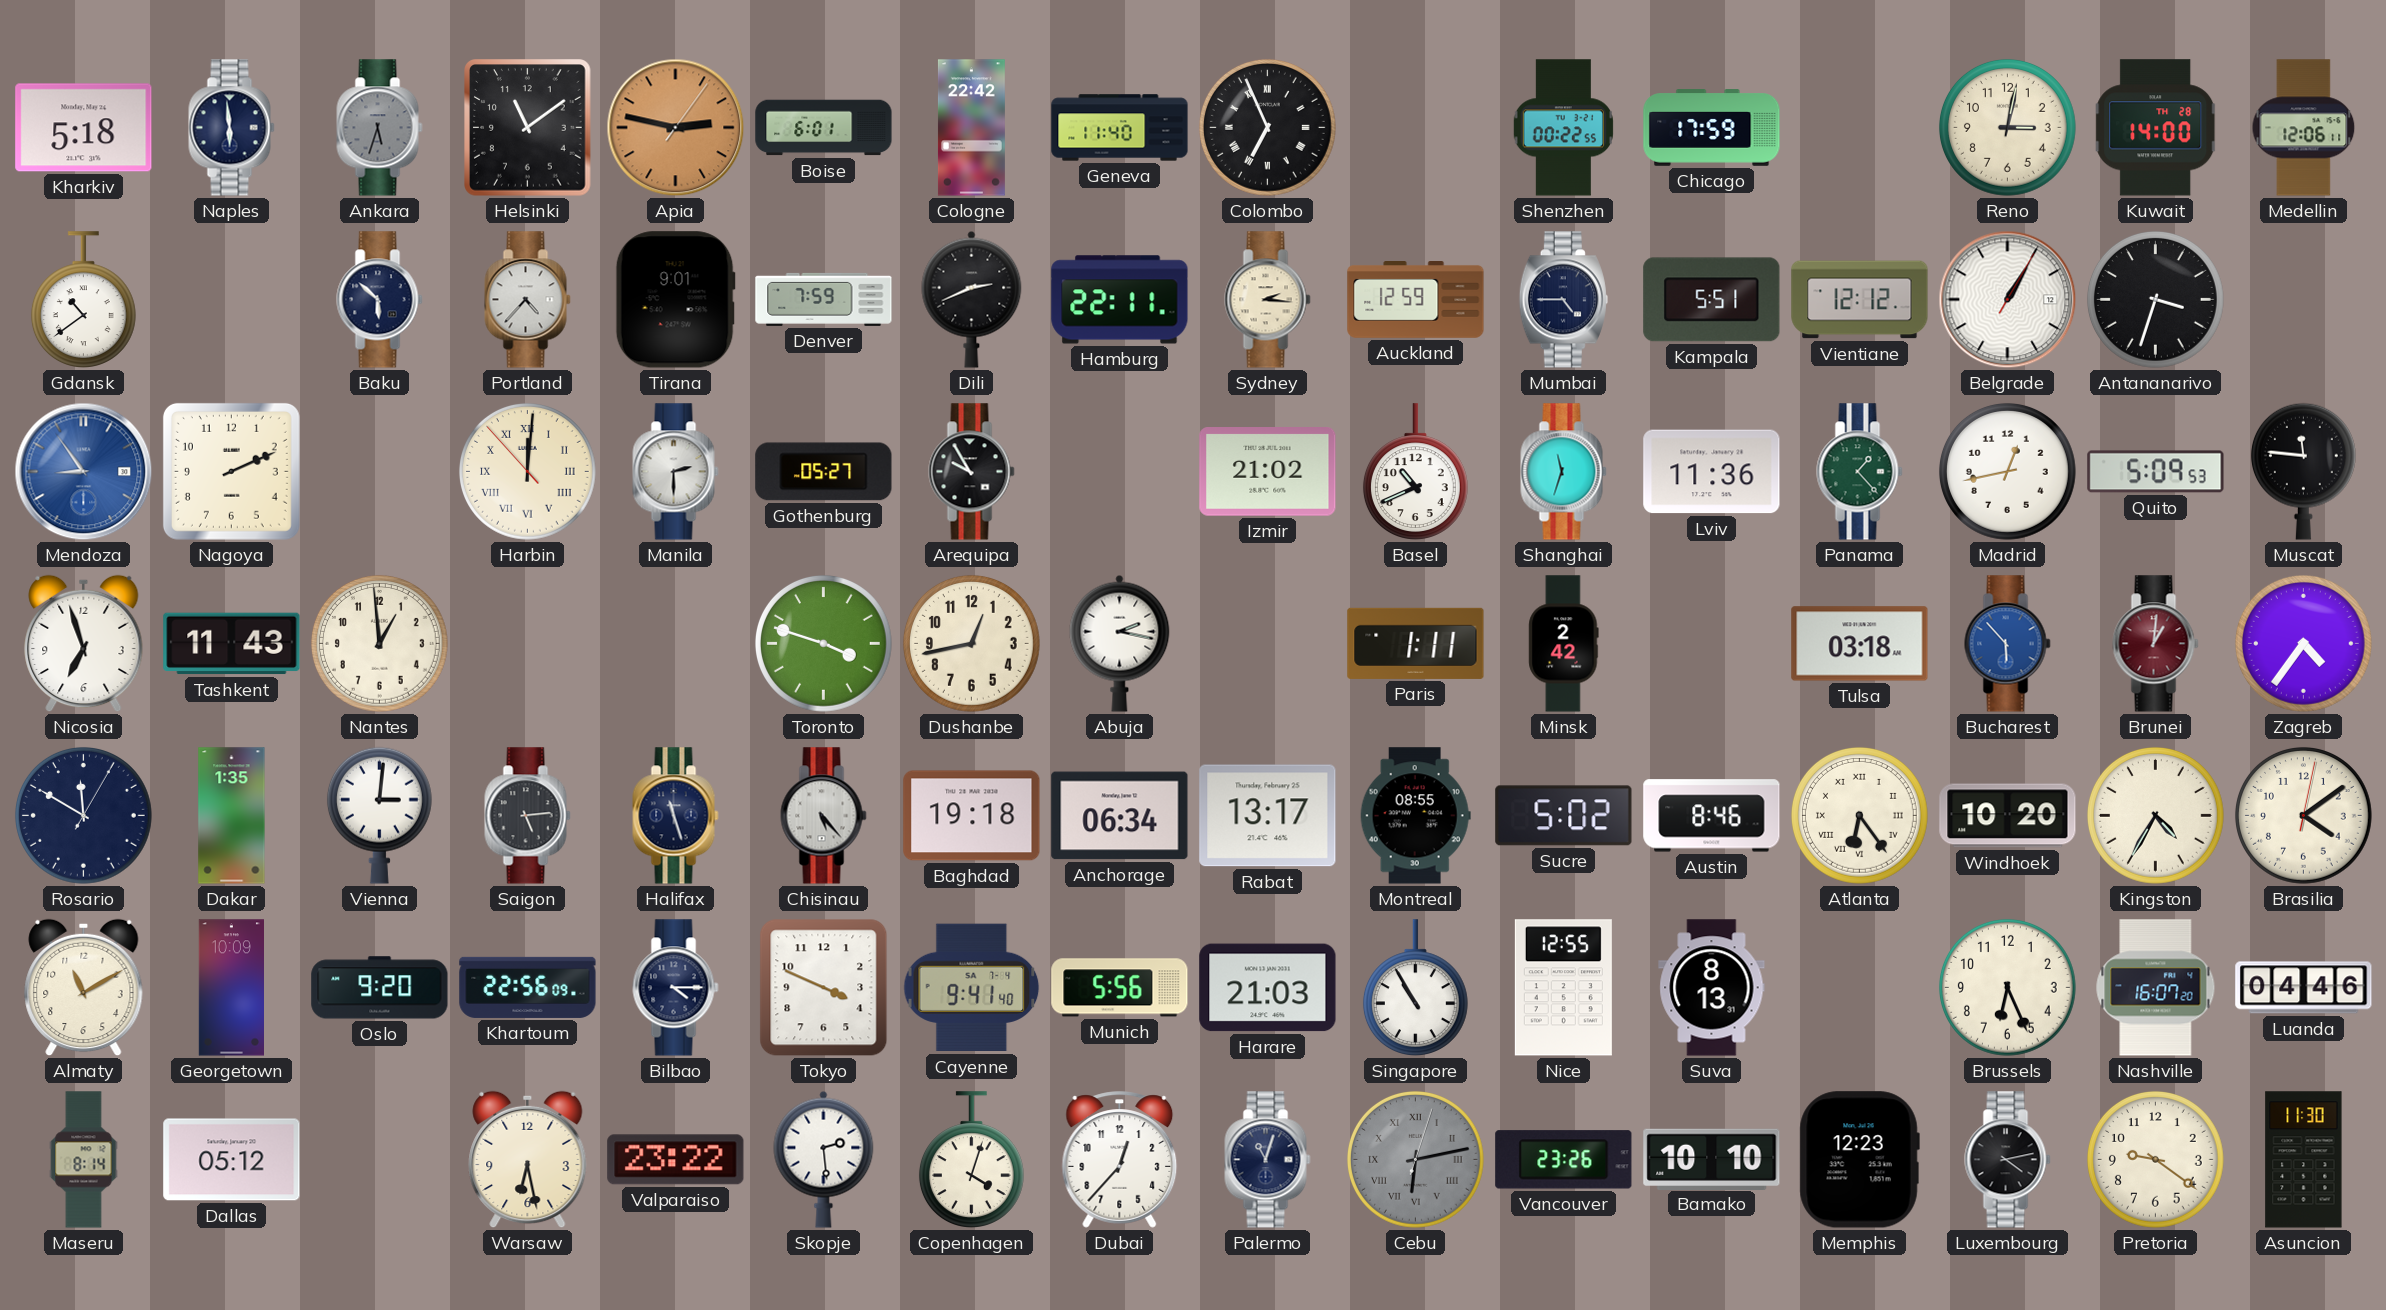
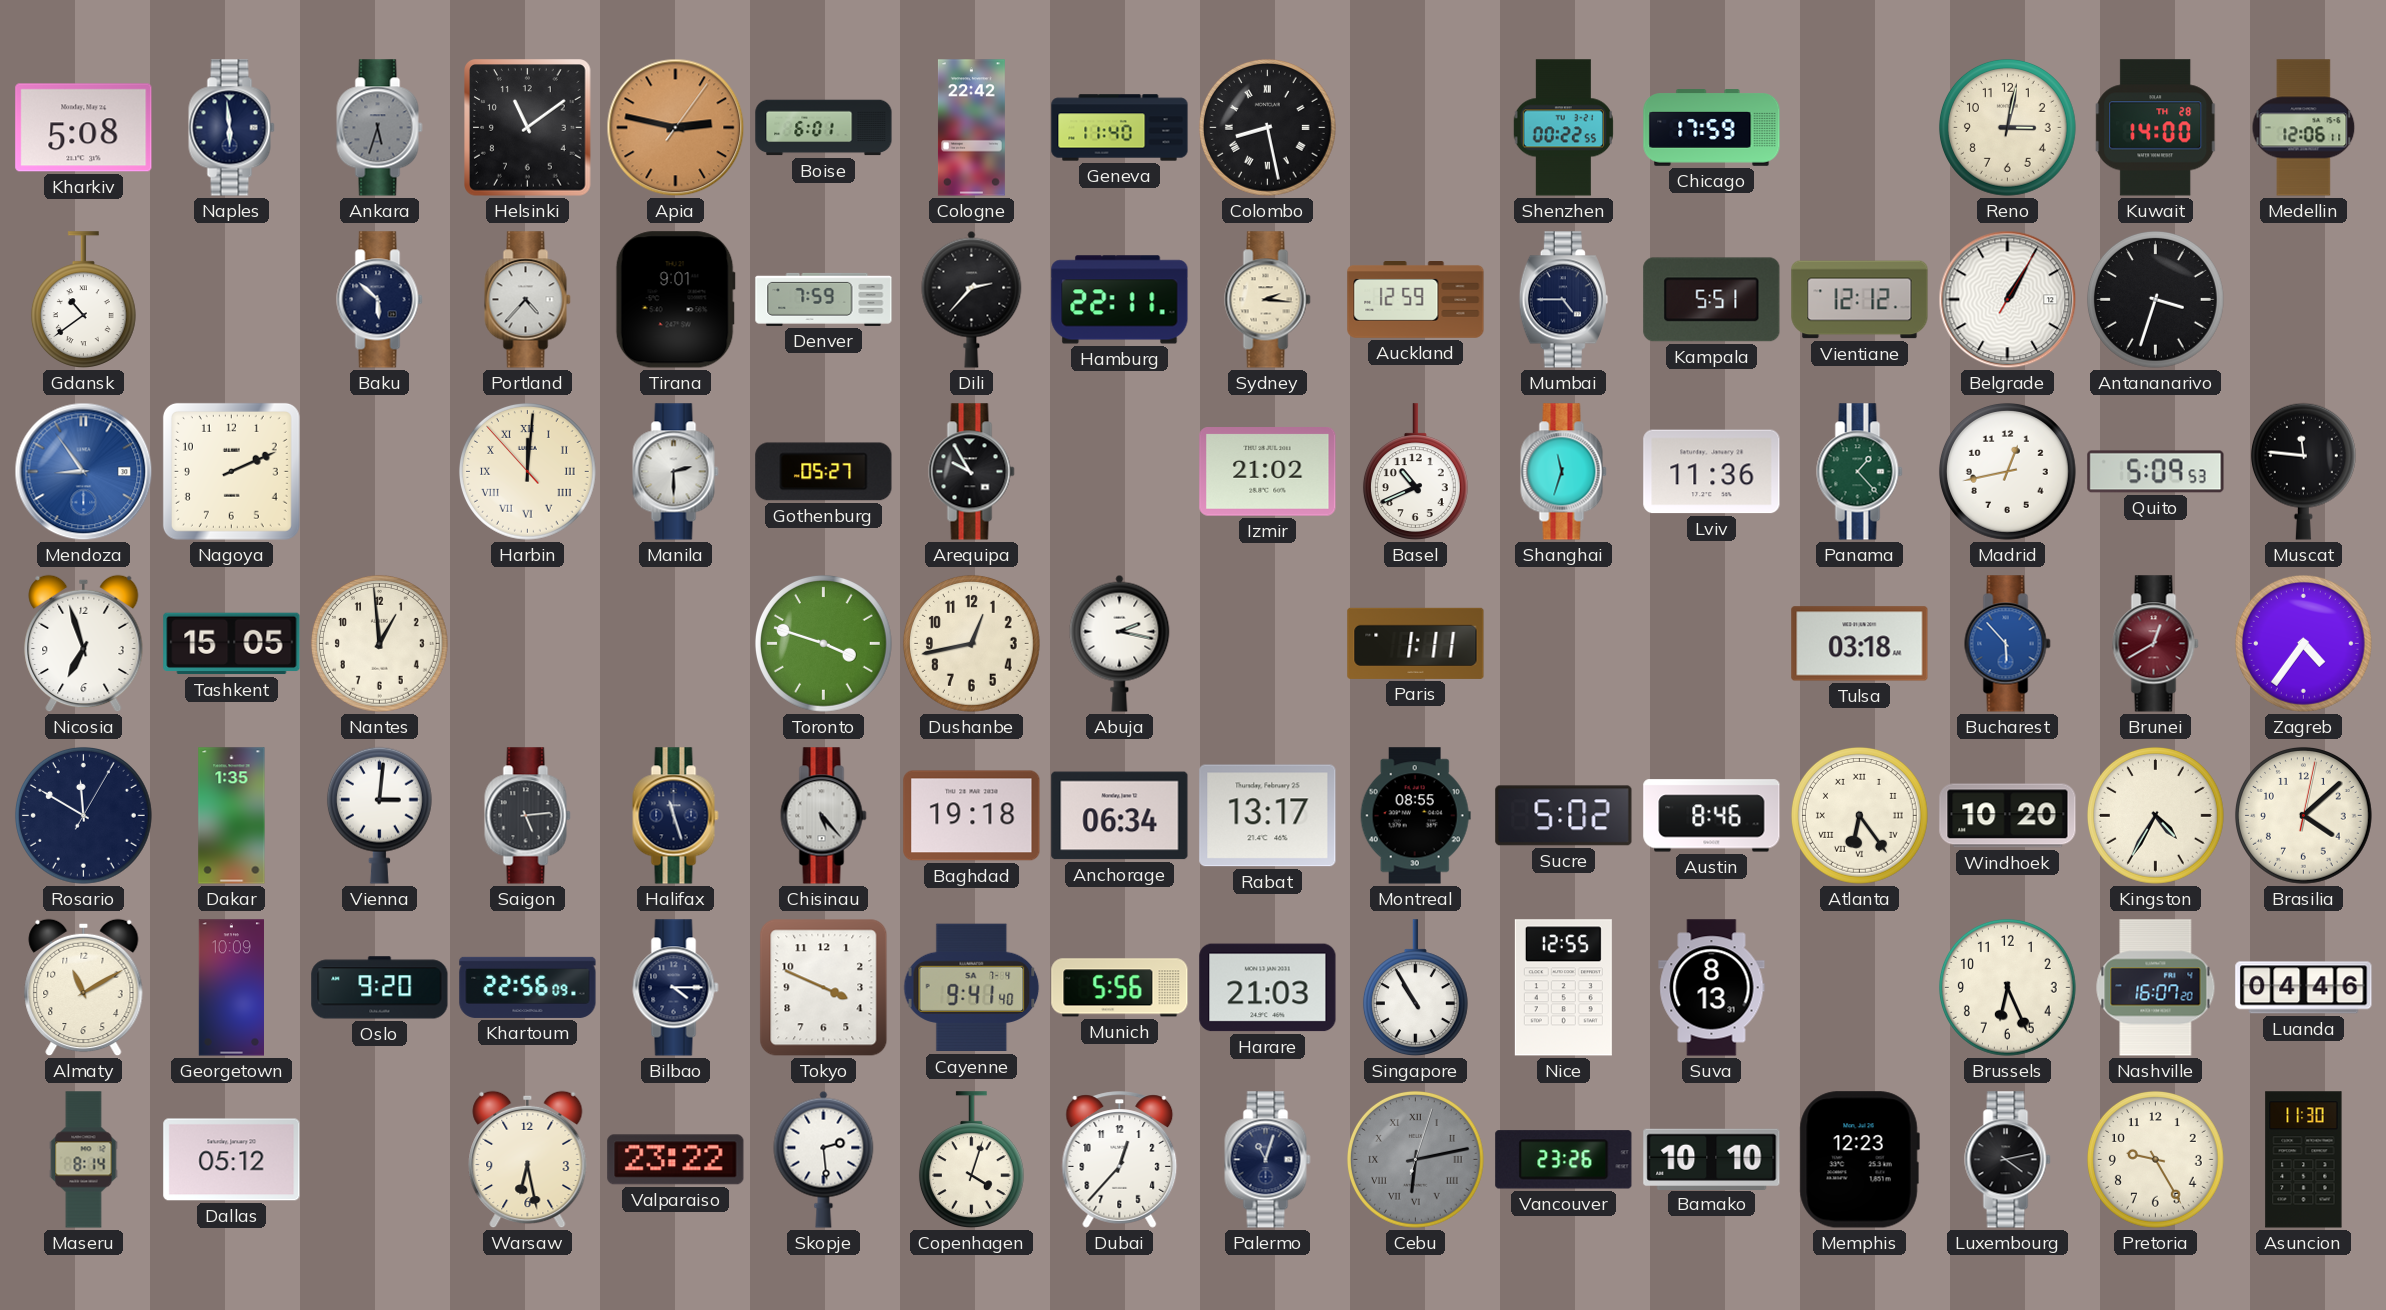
Kharkiv: 5:18 -> 5:08
Colombo: 6:56 -> 8:28
Dili: 2:41 -> 2:37
Tashkent: 11:43 -> 15:05
Minsk: 2:42 -> none
Brunei: 1:01 -> 12:40
Brasilia: 4:09 -> 4:08
Pretoria: 9:21 -> 9:25
